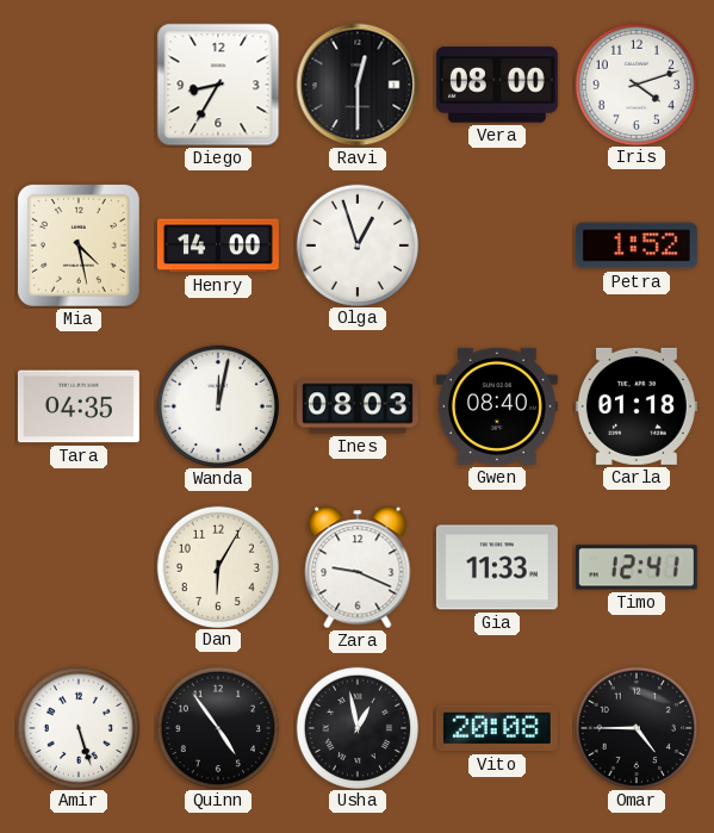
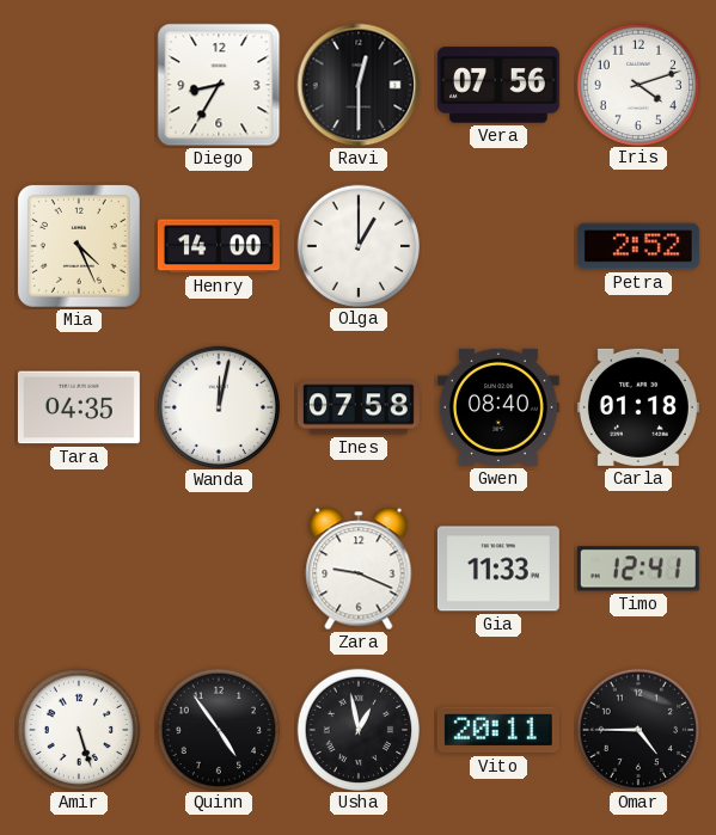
Vera: 08:00 -> 07:56
Mia: 4:28 -> 4:26
Olga: 12:57 -> 1:00
Petra: 1:52 -> 2:52
Ines: 08:03 -> 07:58
Dan: 6:05 -> none
Vito: 20:08 -> 20:11
